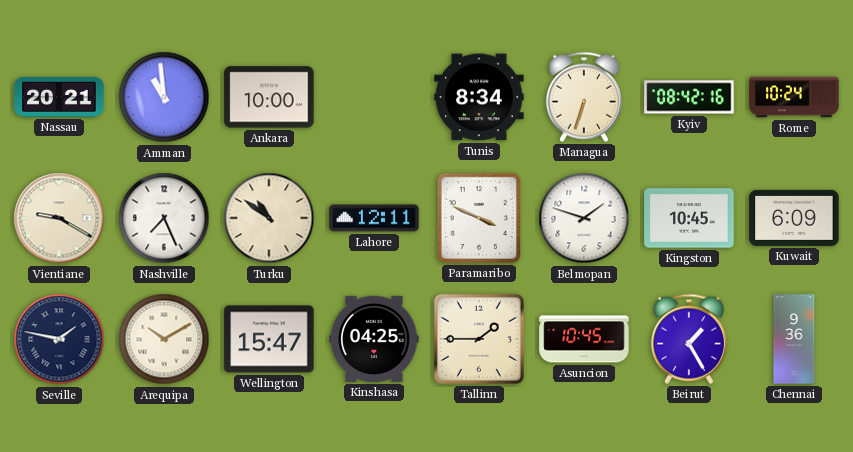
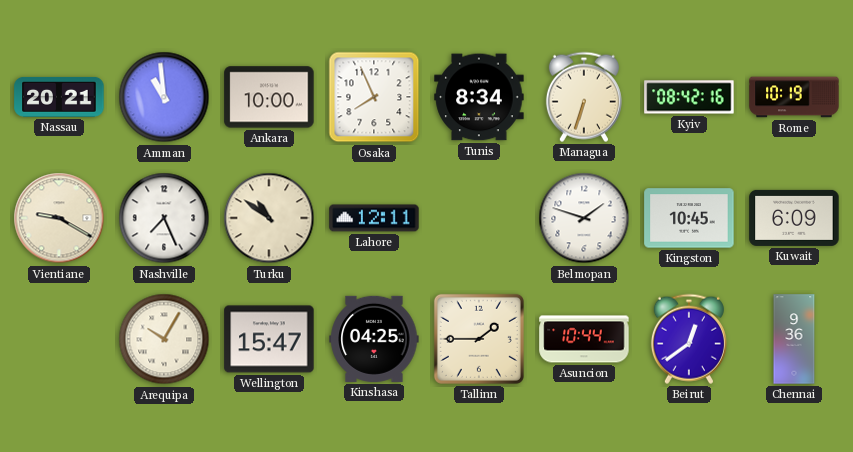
Osaka: none -> 7:56
Rome: 10:24 -> 10:19
Paramaribo: 3:49 -> none
Seville: 1:47 -> none
Arequipa: 10:10 -> 10:05
Asuncion: 10:45 -> 10:44
Beirut: 1:25 -> 12:39
